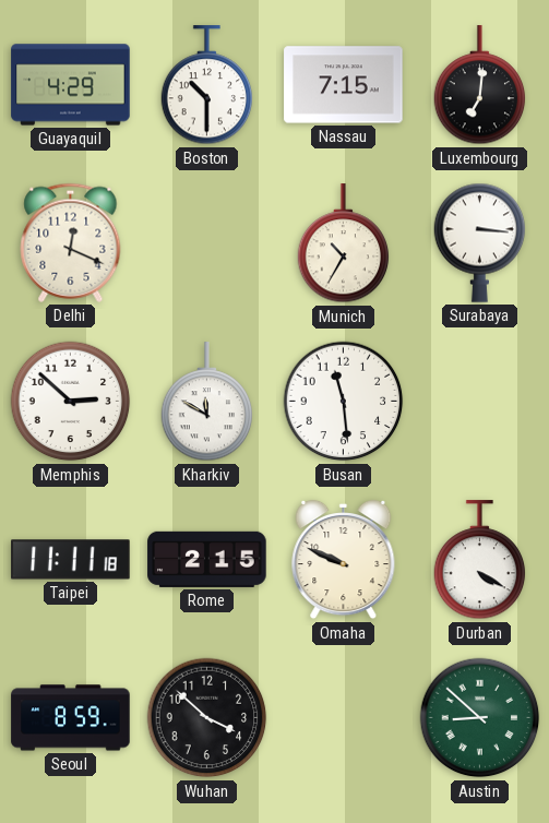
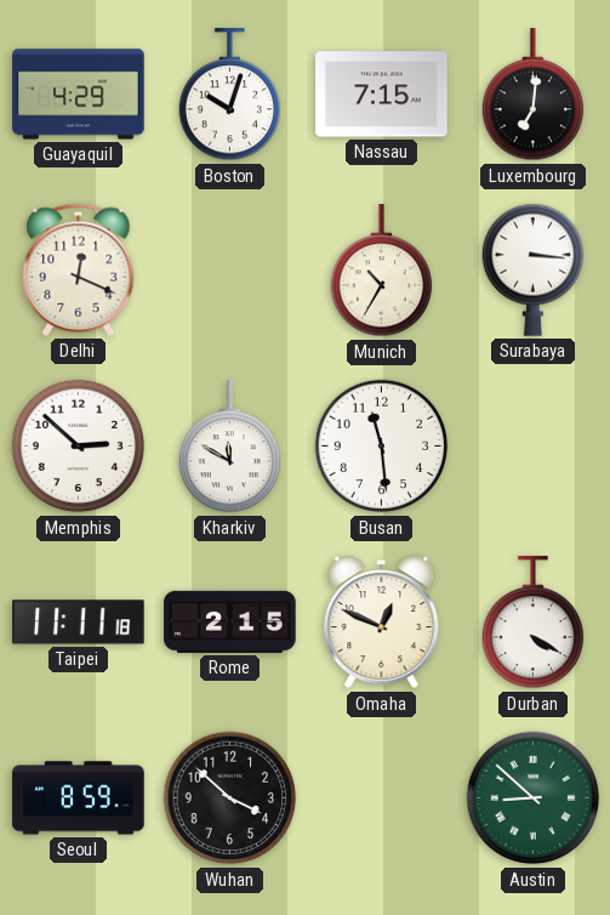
Boston: 10:30 -> 10:03
Omaha: 9:49 -> 12:49
